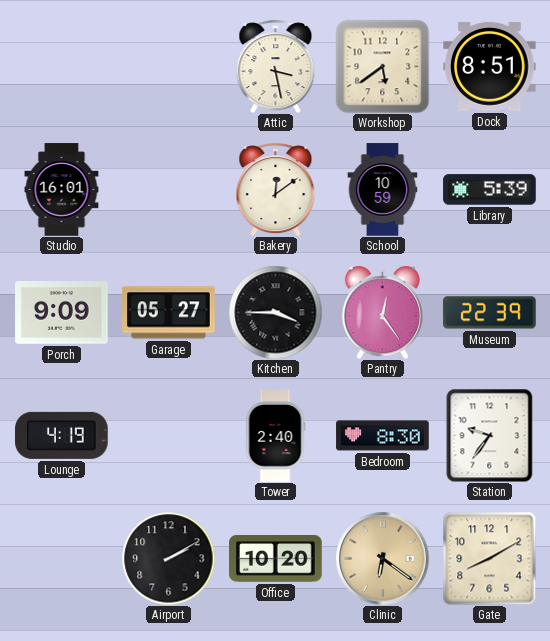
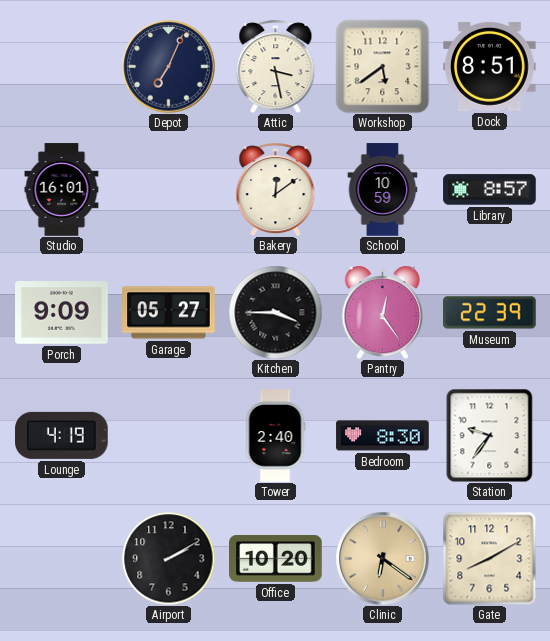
Depot: none -> 7:04
Library: 5:39 -> 8:57
